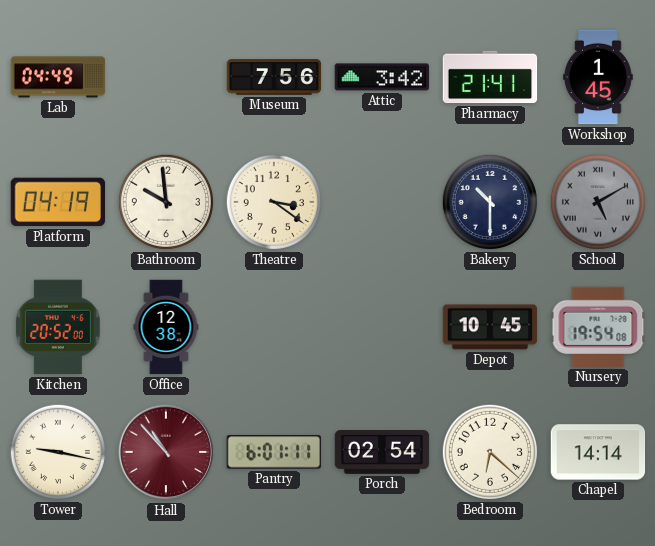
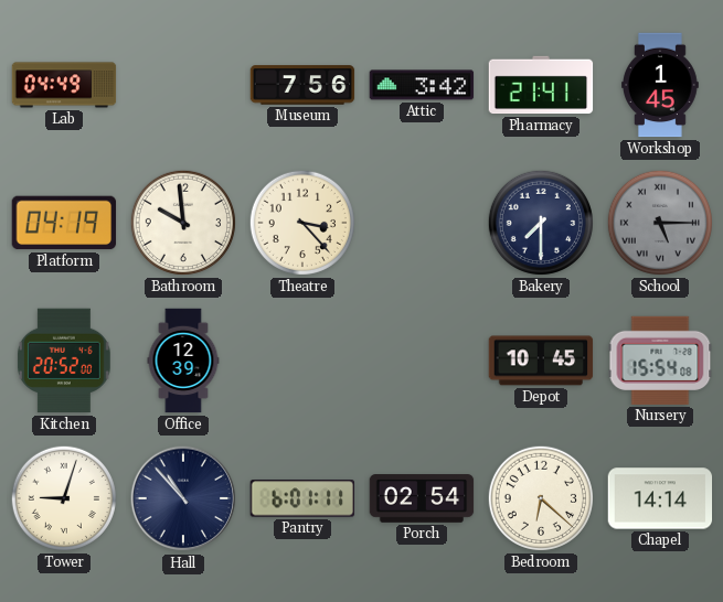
Theatre: 3:21 -> 3:23
Bakery: 10:30 -> 7:30
School: 5:10 -> 5:15
Office: 12:38 -> 12:39
Nursery: 19:54 -> 15:54
Tower: 9:17 -> 9:03
Hall dial: burgundy -> navy
